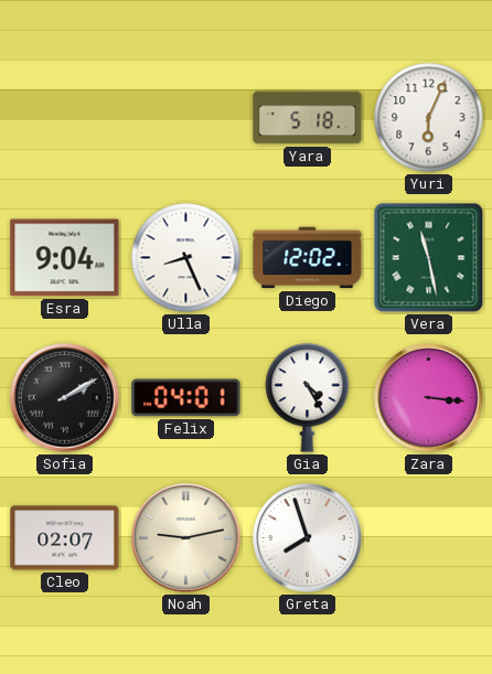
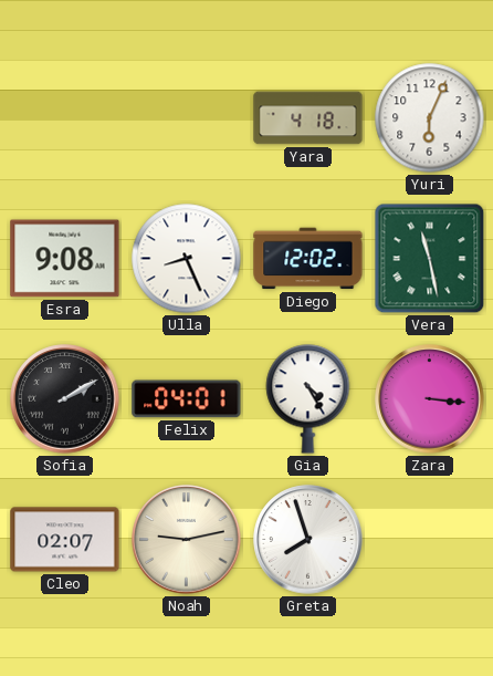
Yara: 5:18 -> 4:18
Esra: 9:04 -> 9:08
